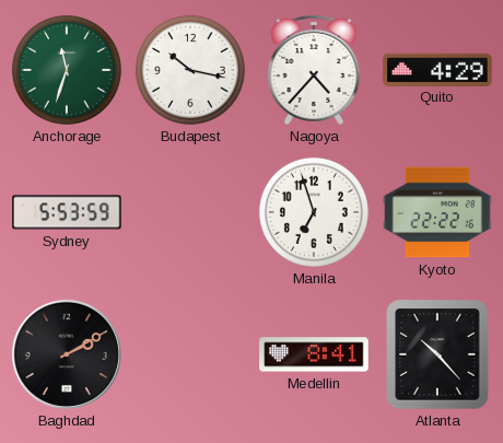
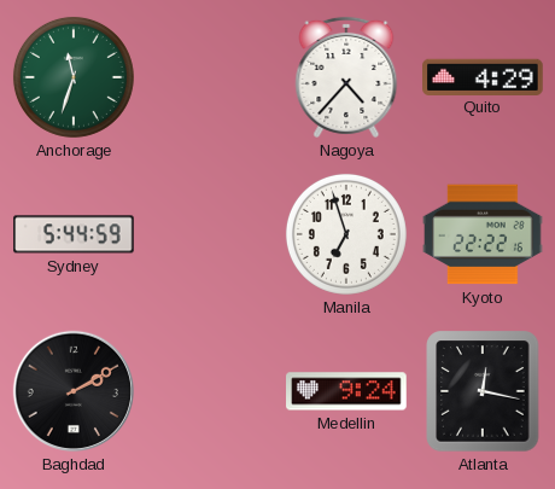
Budapest: 10:17 -> none
Sydney: 5:53 -> 5:44
Medellin: 8:41 -> 9:24
Atlanta: 10:23 -> 12:17
